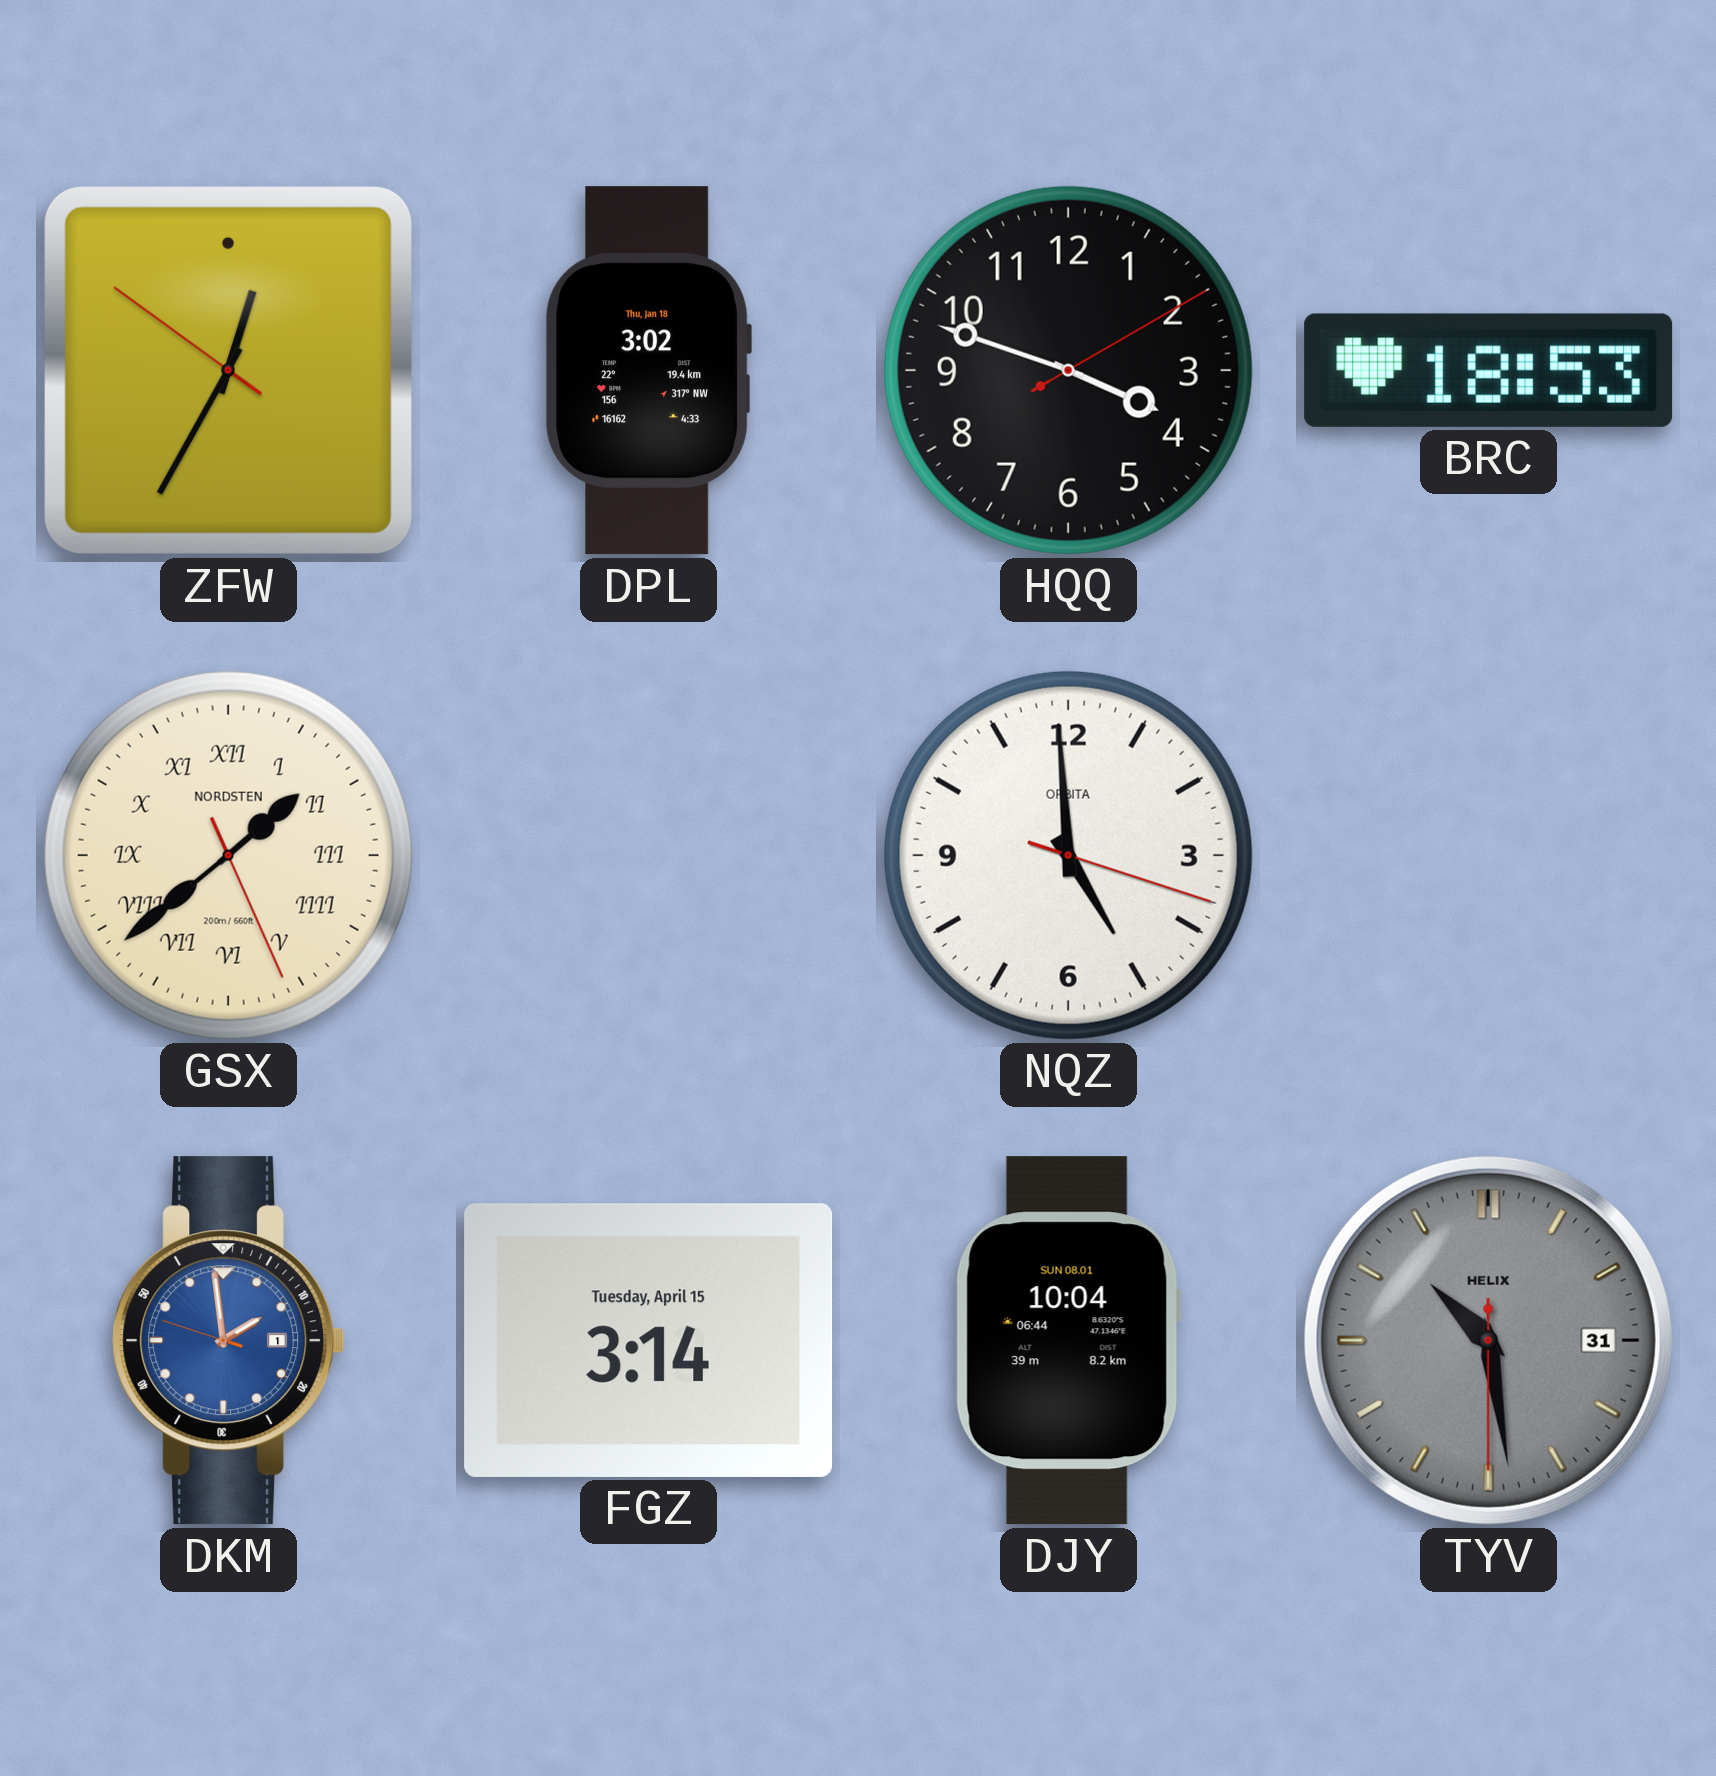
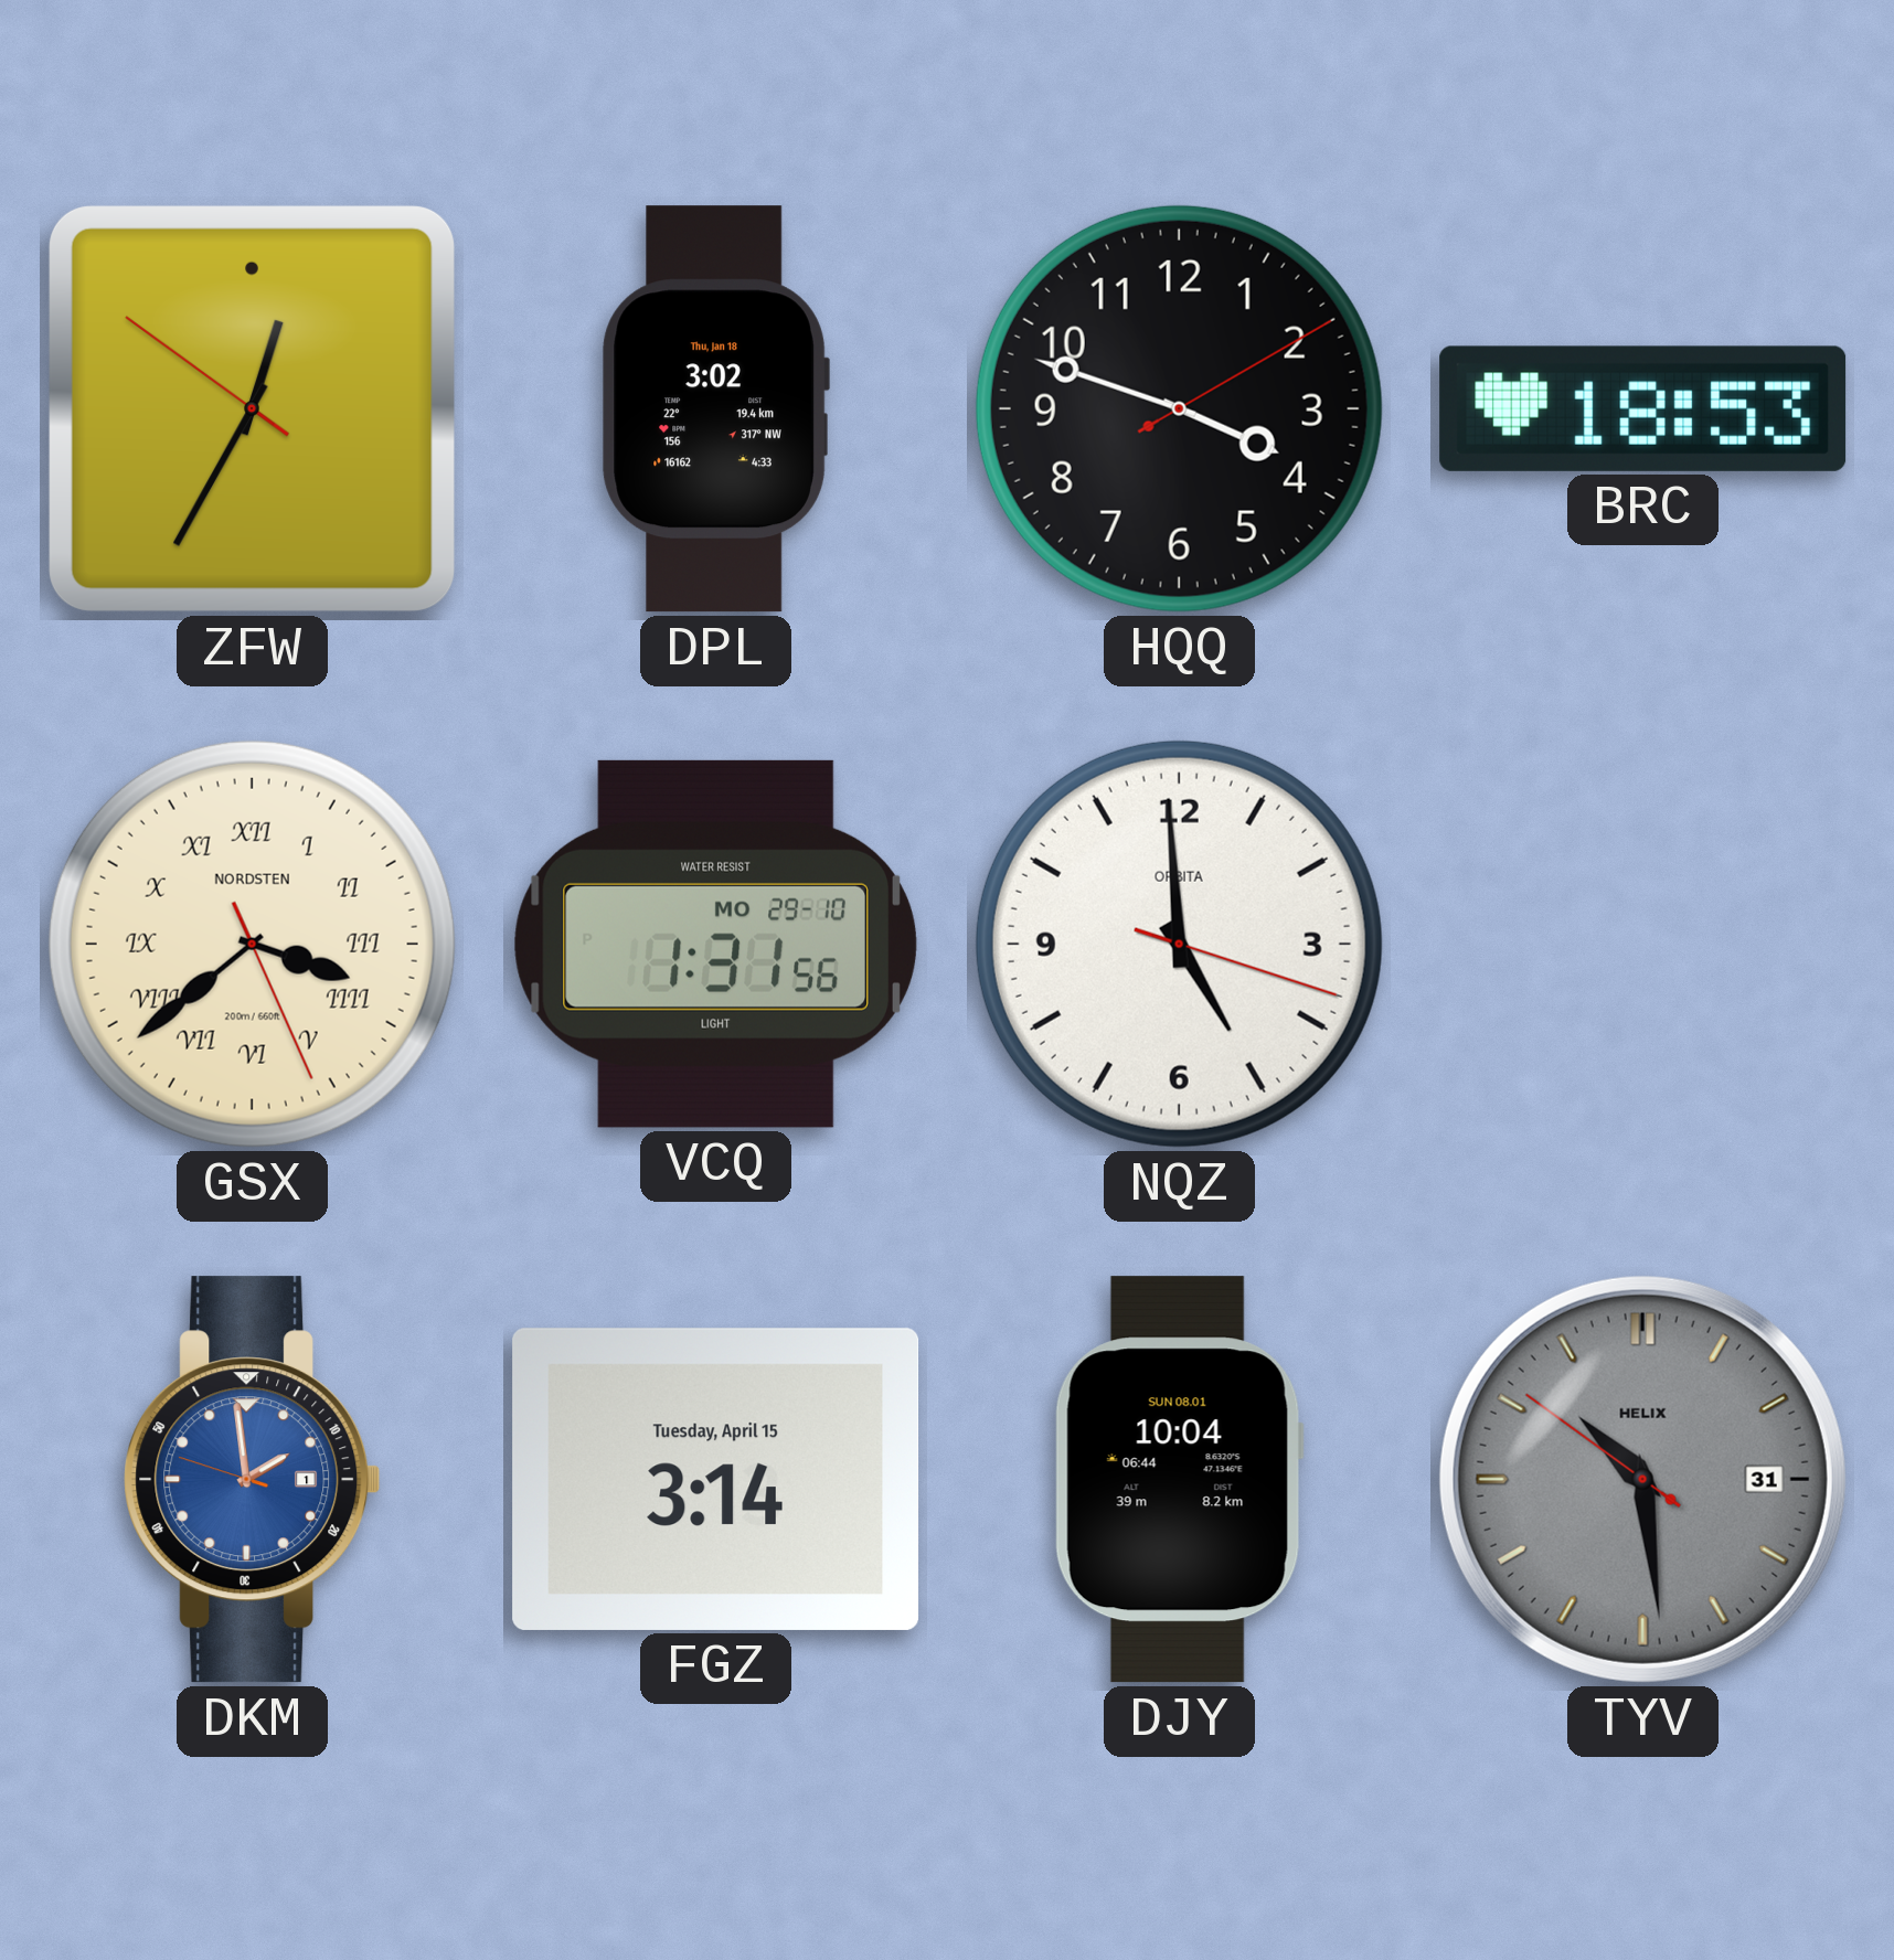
GSX: 1:38 -> 3:38
VCQ: none -> 1:31
TYV: 10:28:30 -> 10:28:51
